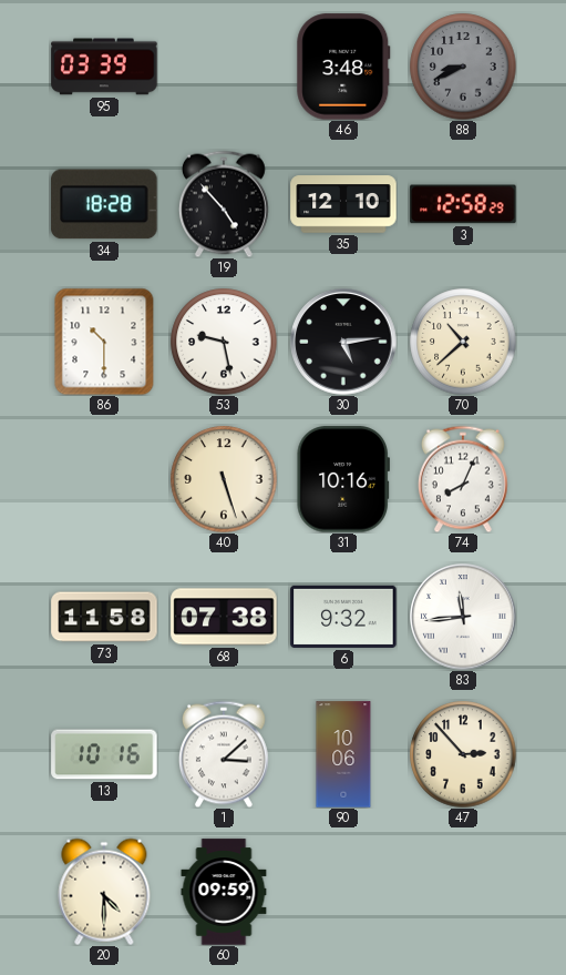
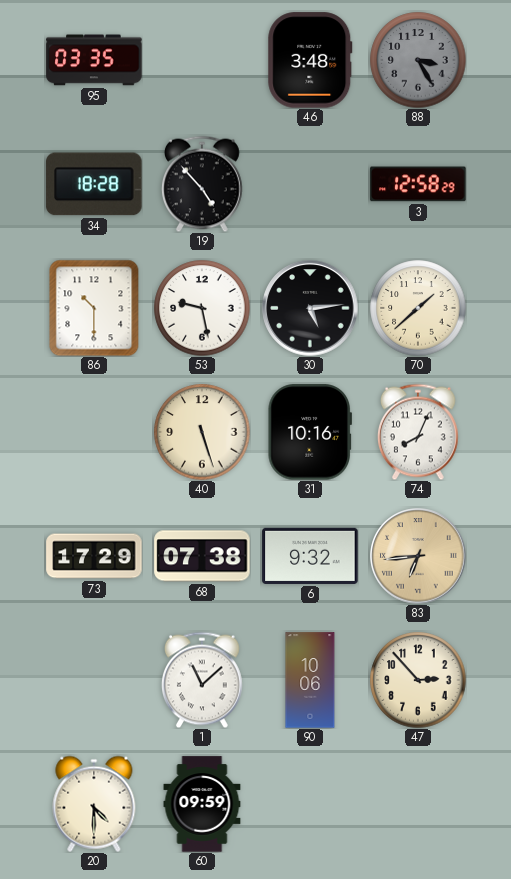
95: 03:39 -> 03:35
88: 8:41 -> 3:25
35: 12:10 -> none
70: 10:38 -> 1:38
73: 11:58 -> 17:29
83: 11:44 -> 6:44
83 dial: white -> champagne
13: 10:16 -> none
1: 3:08 -> 11:08
